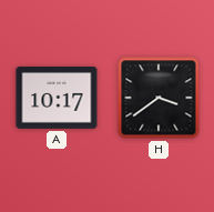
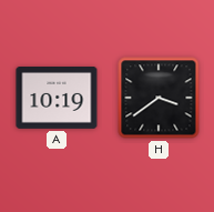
A: 10:17 -> 10:19
